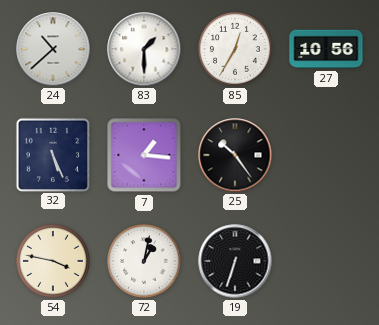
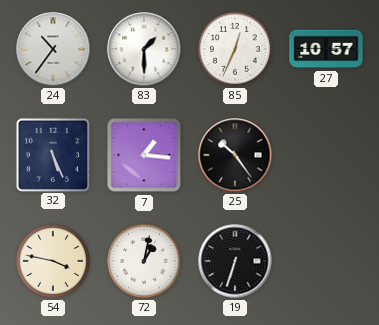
24: 10:38 -> 10:36
85: 12:35 -> 12:34
27: 10:56 -> 10:57
